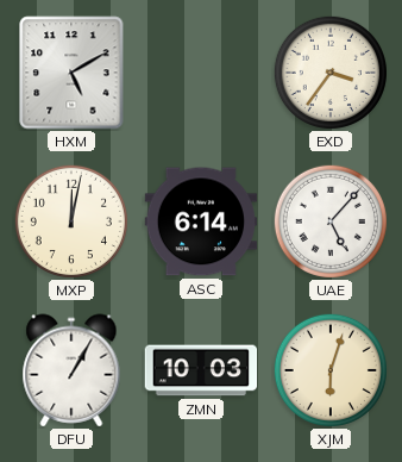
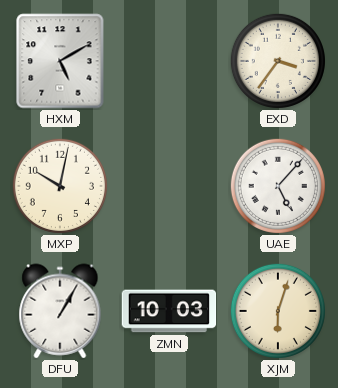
MXP: 12:02 -> 10:02
ASC: 6:14 -> none
